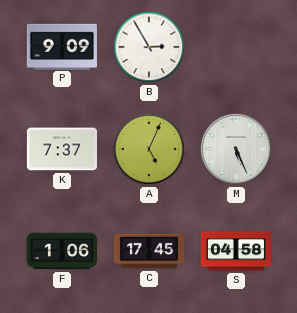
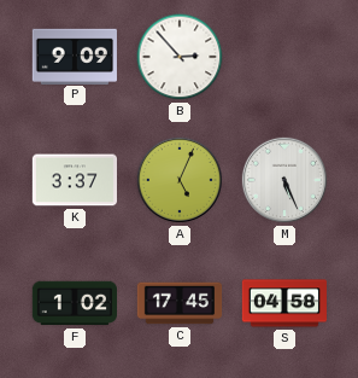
B: 2:55 -> 2:53
K: 7:37 -> 3:37
F: 1:06 -> 1:02
